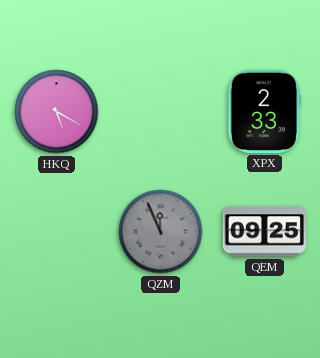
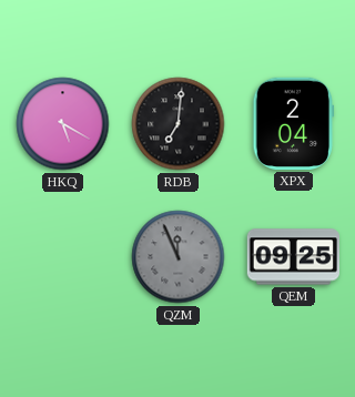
RDB: none -> 7:01
XPX: 2:33 -> 2:04
